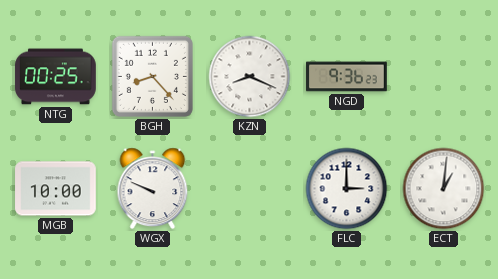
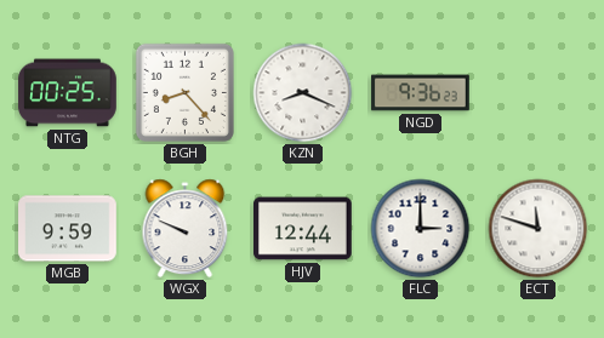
MGB: 10:00 -> 9:59
HJV: none -> 12:44
ECT: 1:01 -> 11:48
